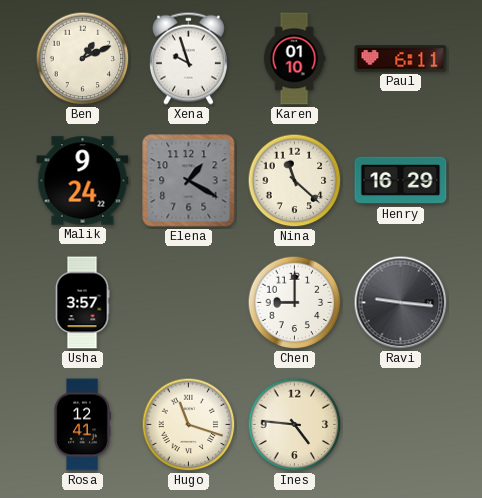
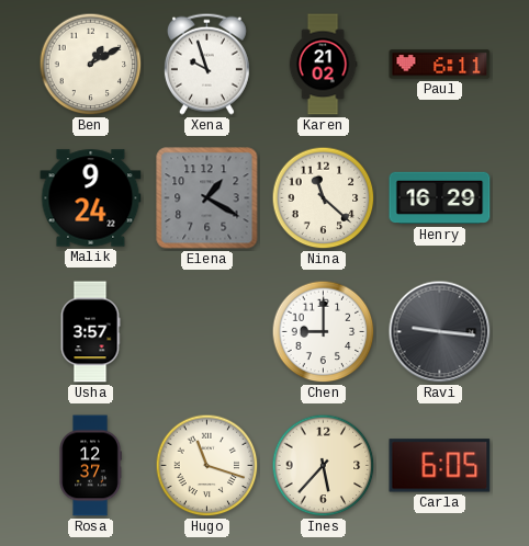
Ben: 1:11 -> 1:10
Karen: 01:10 -> 21:02
Rosa: 12:41 -> 12:37
Ines: 4:46 -> 5:37
Carla: none -> 6:05
